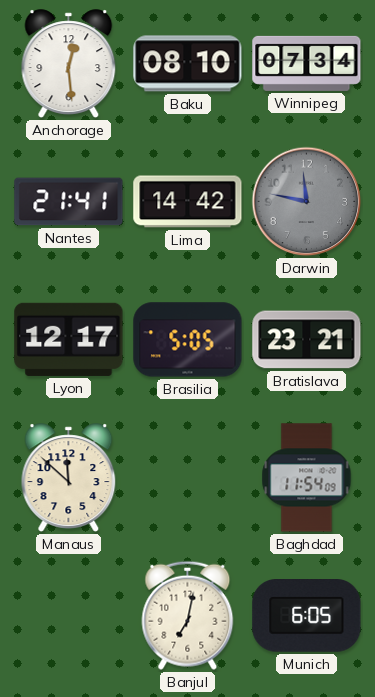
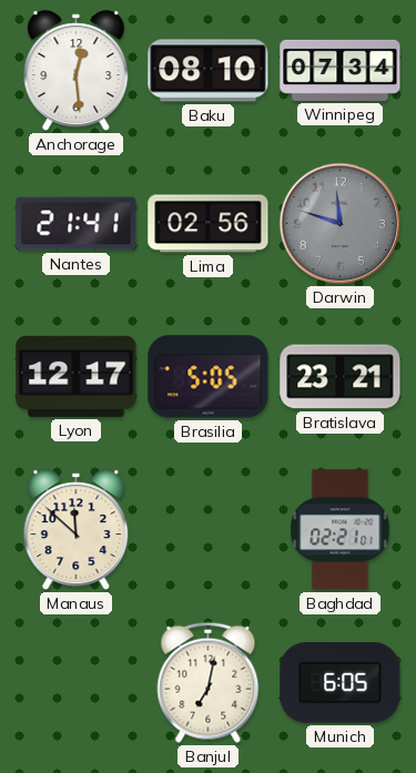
Lima: 14:42 -> 02:56
Darwin: 11:47 -> 11:48
Baghdad: 11:54 -> 02:21
